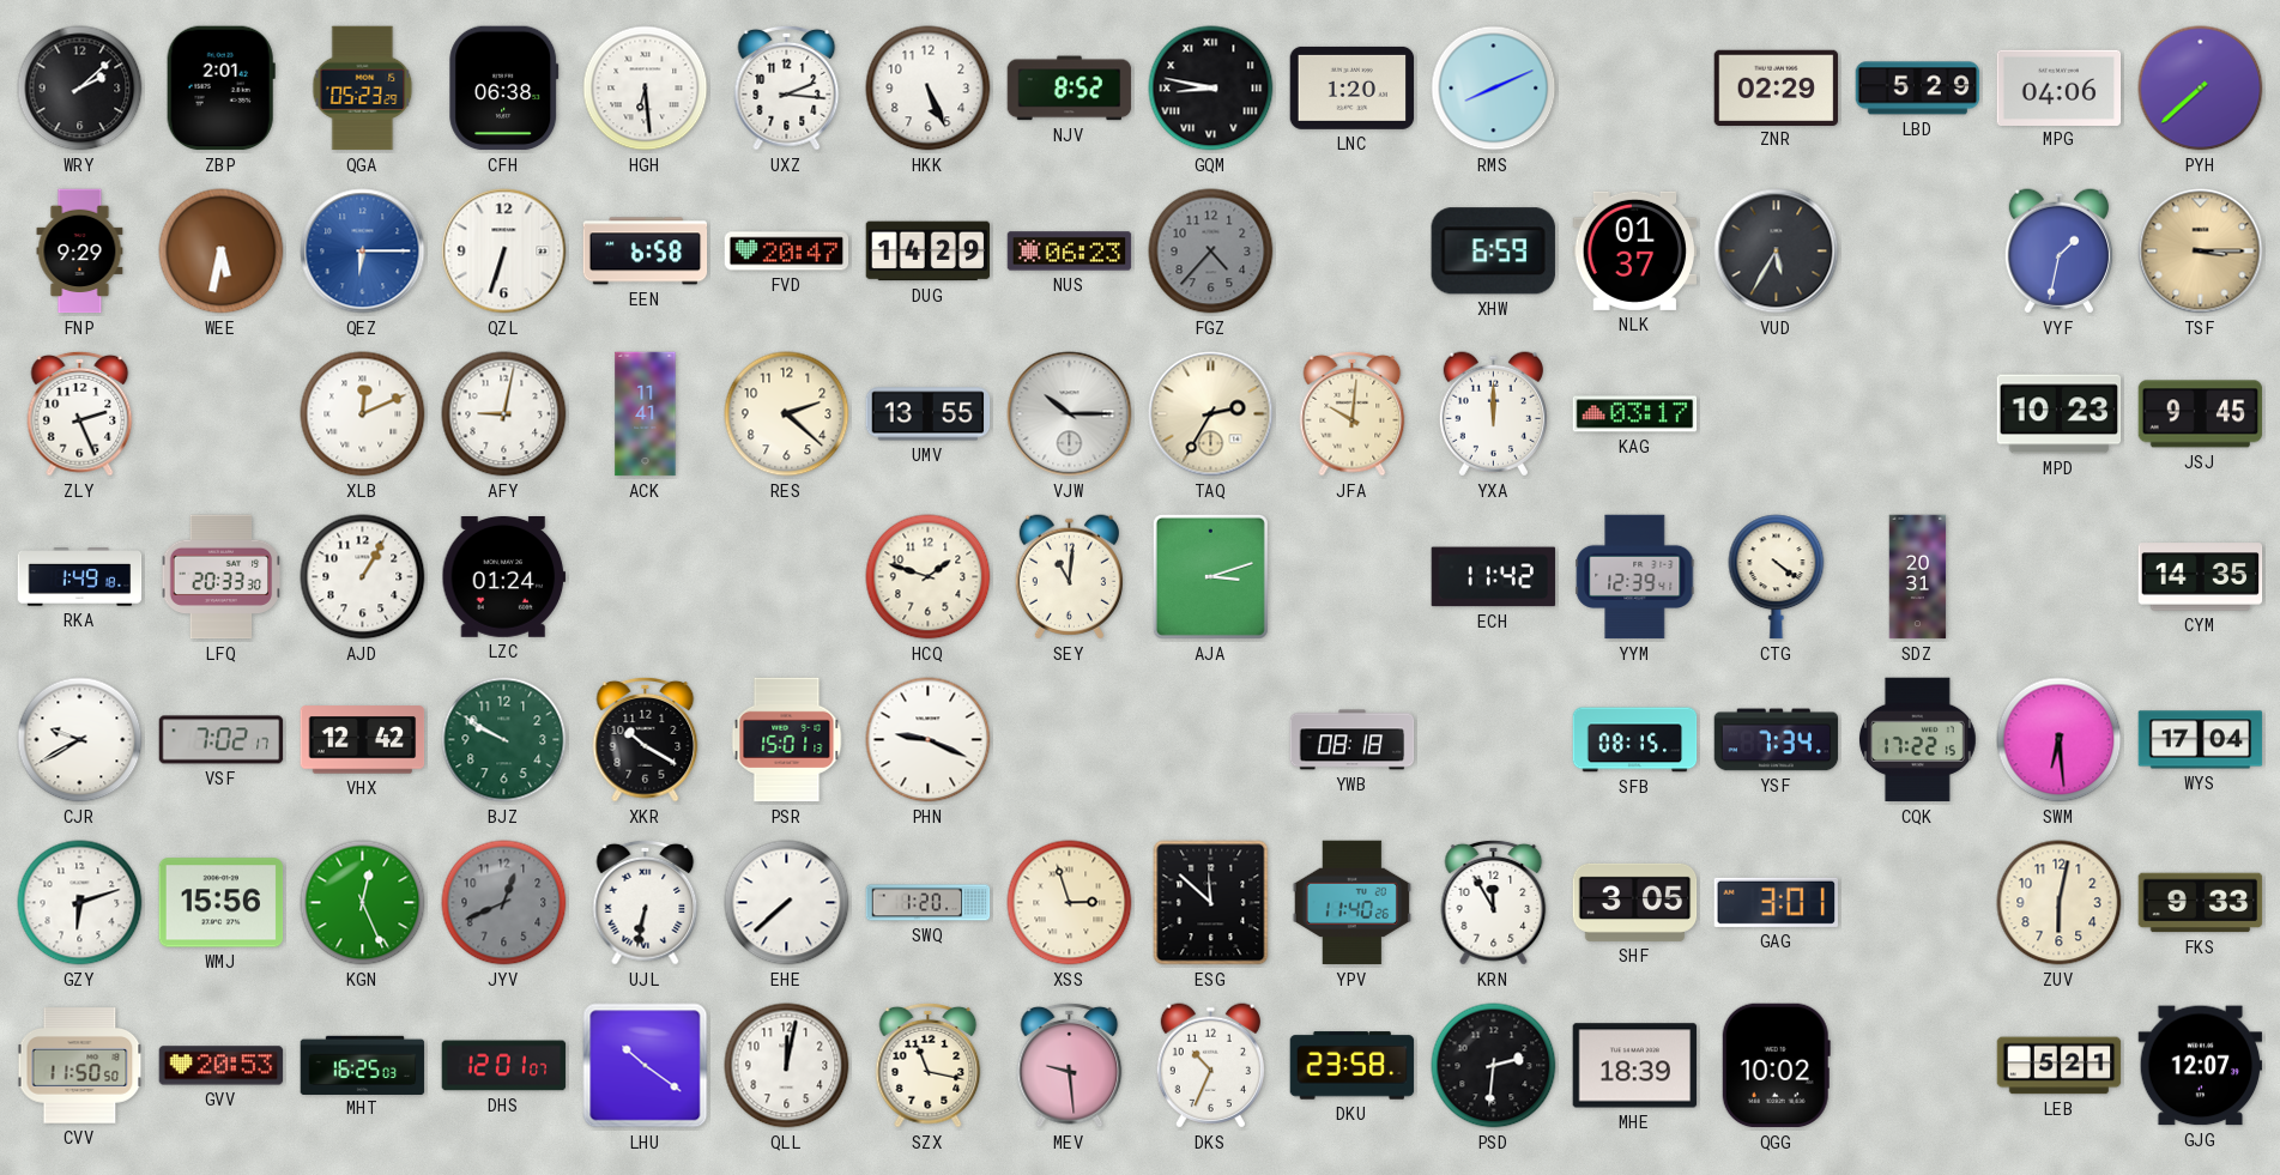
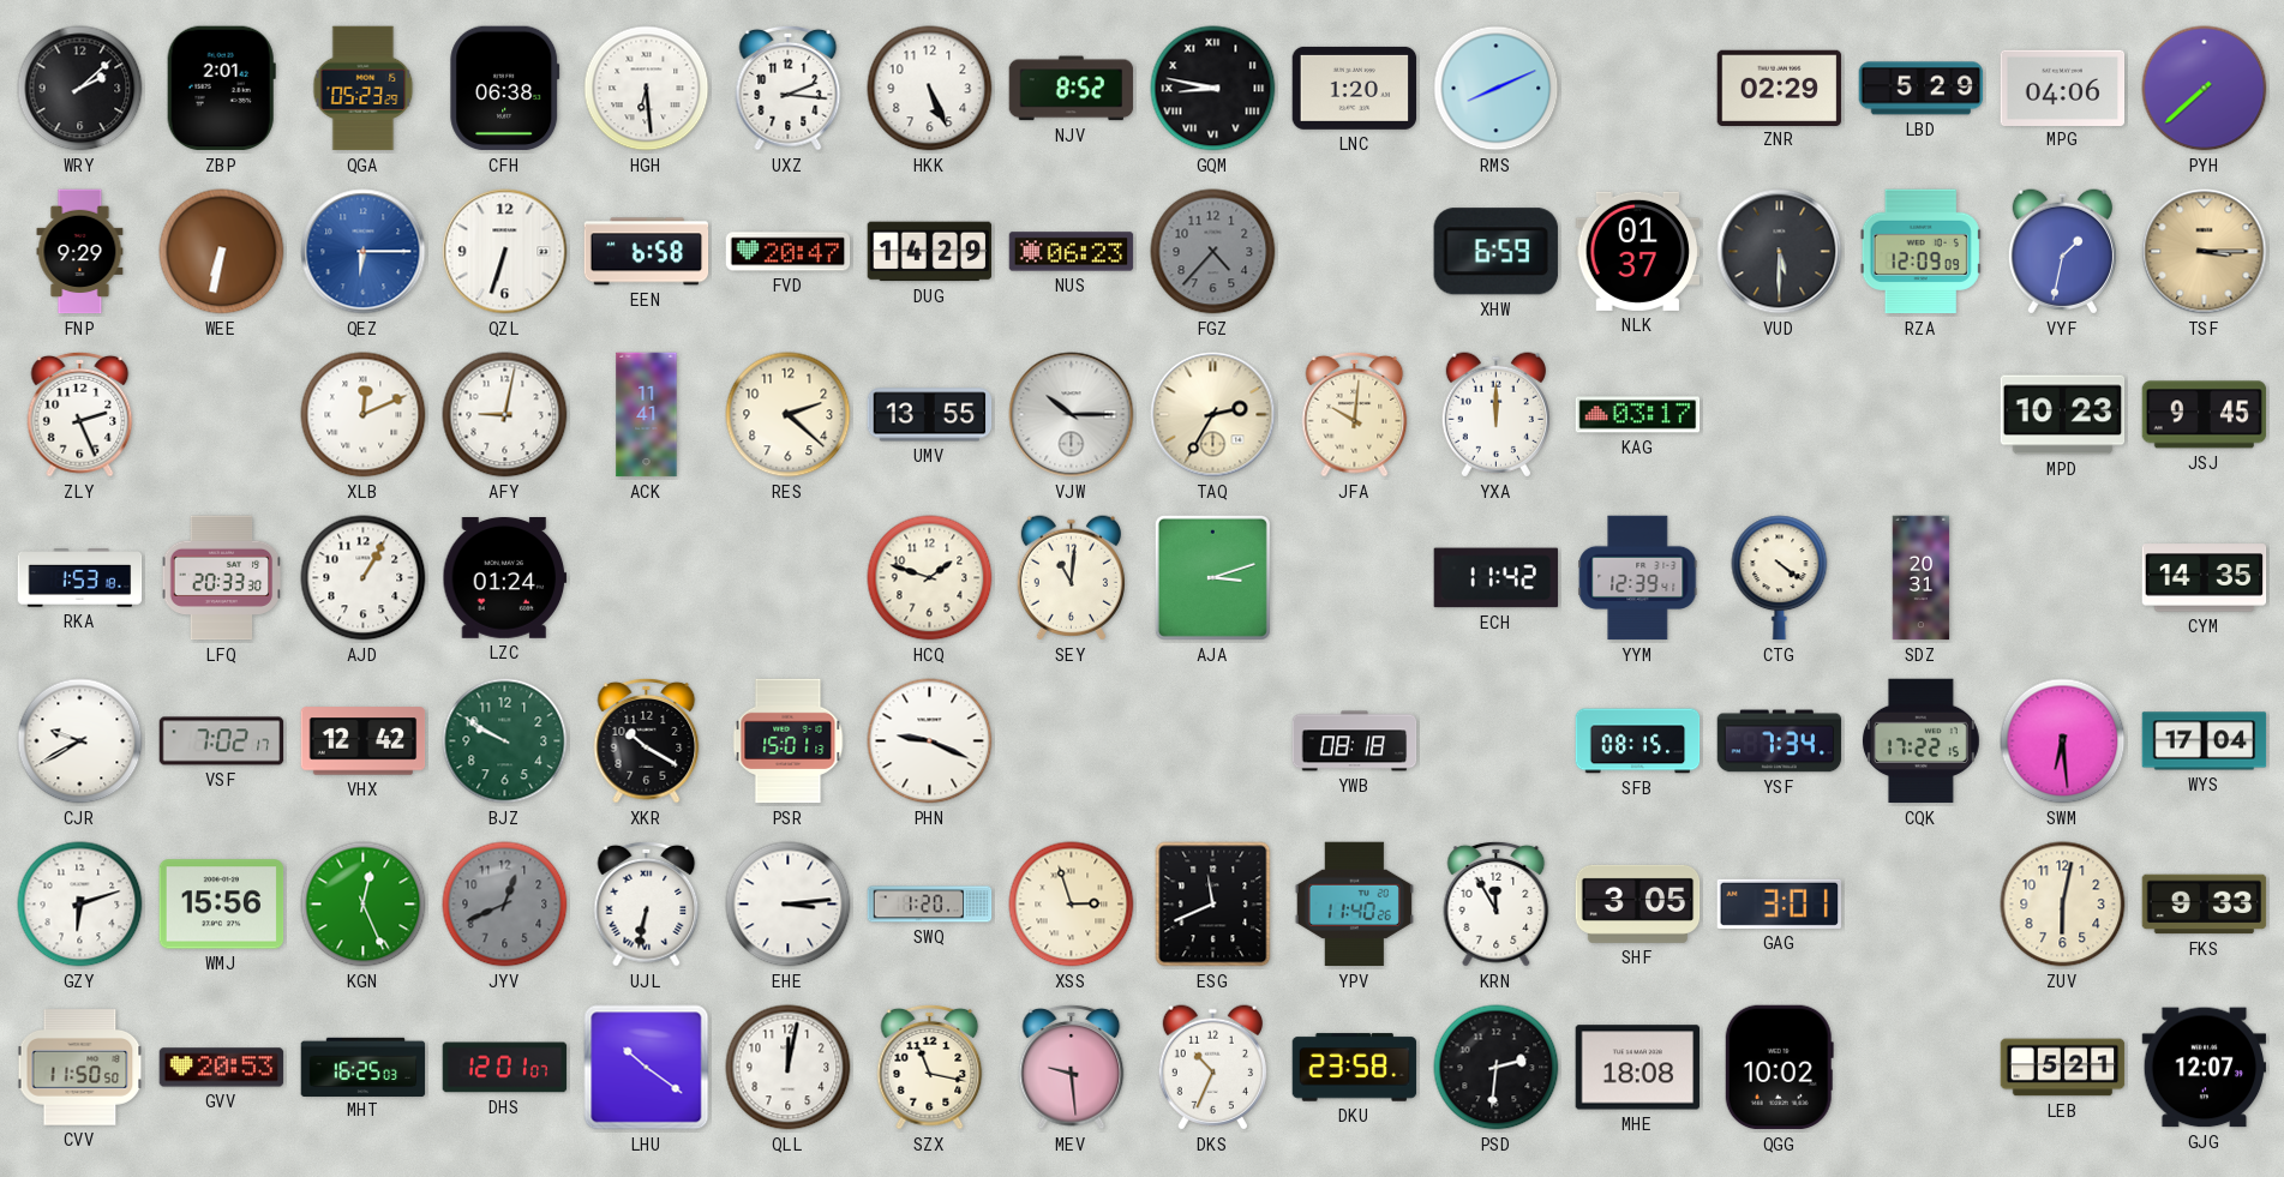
WEE: 5:32 -> 6:32
VUD: 5:35 -> 5:30
RZA: none -> 12:09
RKA: 1:49 -> 1:53
EHE: 7:38 -> 3:14
ESG: 11:52 -> 11:41
MHE: 18:39 -> 18:08
